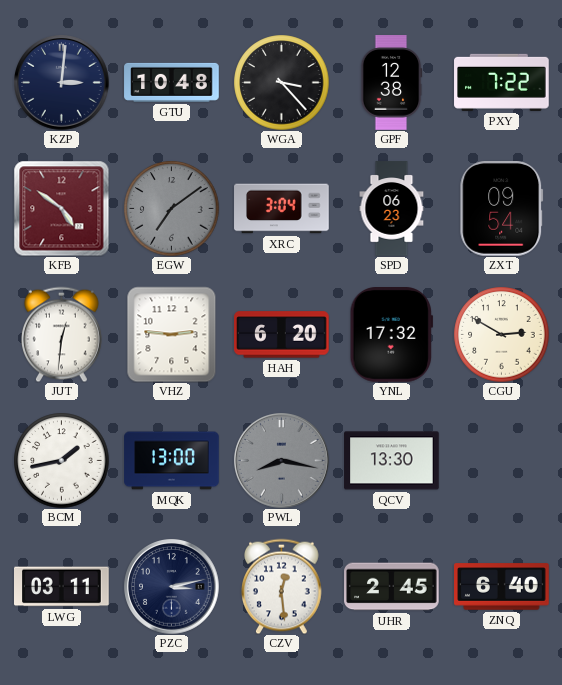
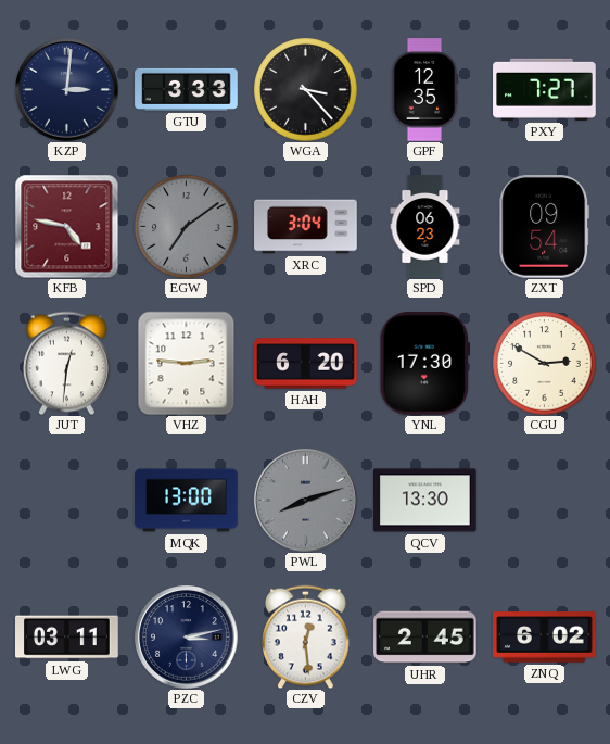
GTU: 10:48 -> 3:33
GPF: 12:38 -> 12:35
PXY: 7:22 -> 7:27
KFB: 4:51 -> 4:47
YNL: 17:32 -> 17:30
BCM: 1:43 -> none
PWL: 8:17 -> 8:12
ZNQ: 6:40 -> 6:02
